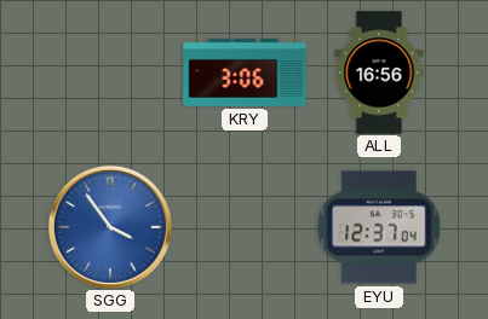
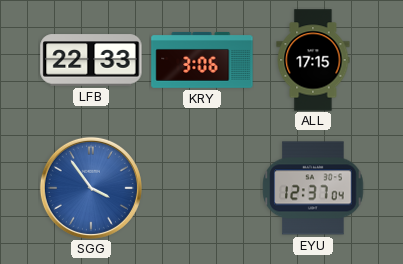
LFB: none -> 22:33
ALL: 16:56 -> 17:15
